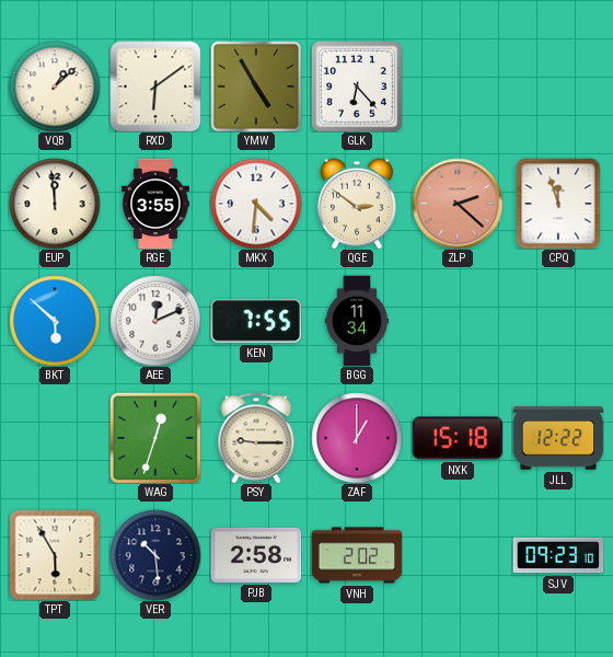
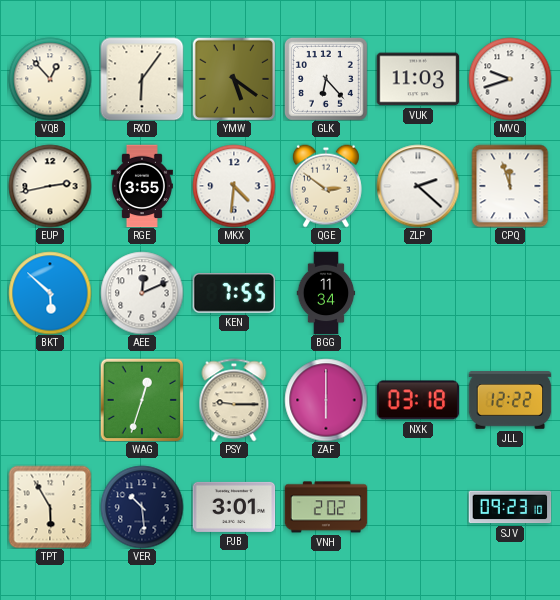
VQB: 1:08 -> 12:53
RXD: 6:09 -> 6:06
YMW: 4:55 -> 5:21
VUK: none -> 11:03
MVQ: none -> 9:42
EUP: 11:59 -> 2:43
ZLP dial: salmon -> white
ZAF: 1:00 -> 6:00
NXK: 15:18 -> 03:18
PJB: 2:58 -> 3:01
